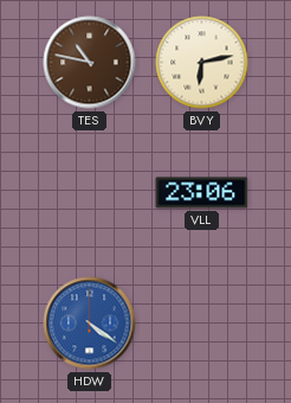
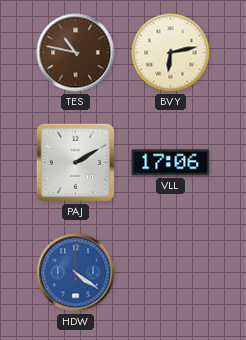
PAJ: none -> 2:10
VLL: 23:06 -> 17:06
